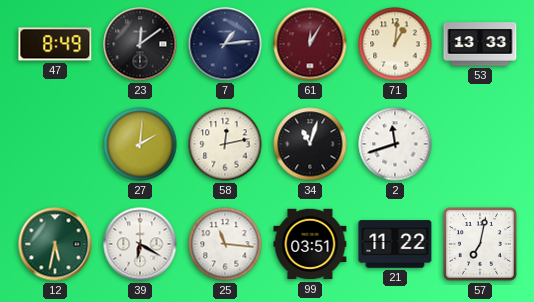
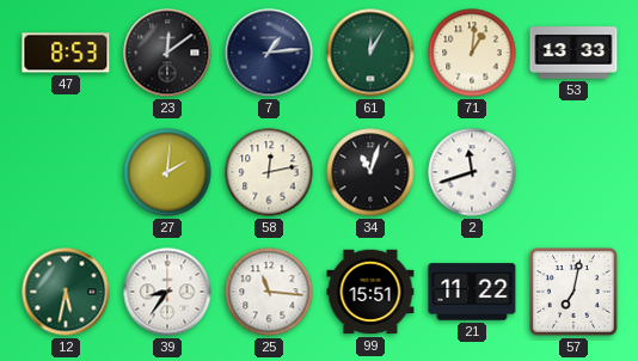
47: 8:49 -> 8:53
61 dial: burgundy -> green
39: 6:20 -> 8:36
99: 03:51 -> 15:51
